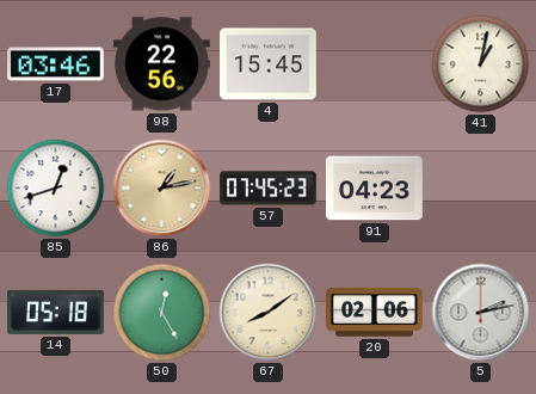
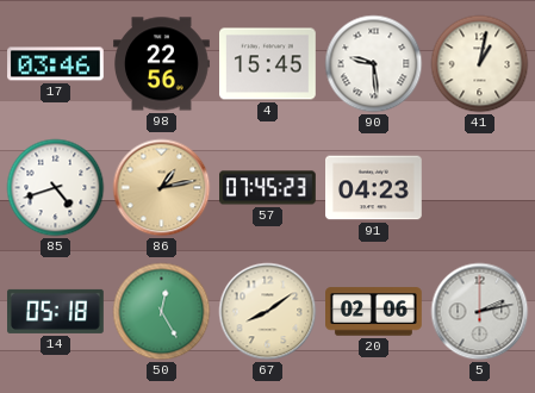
90: none -> 9:29
85: 12:42 -> 4:42
